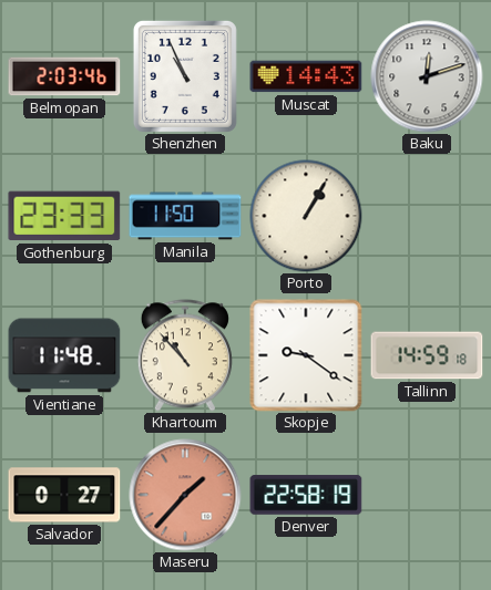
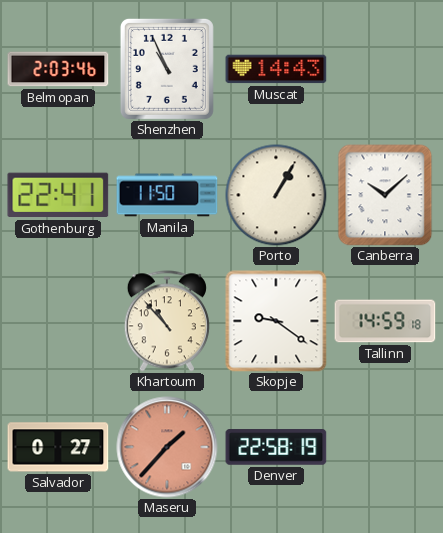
Baku: 12:12 -> none
Gothenburg: 23:33 -> 22:41
Canberra: none -> 10:08
Vientiane: 11:48 -> none
